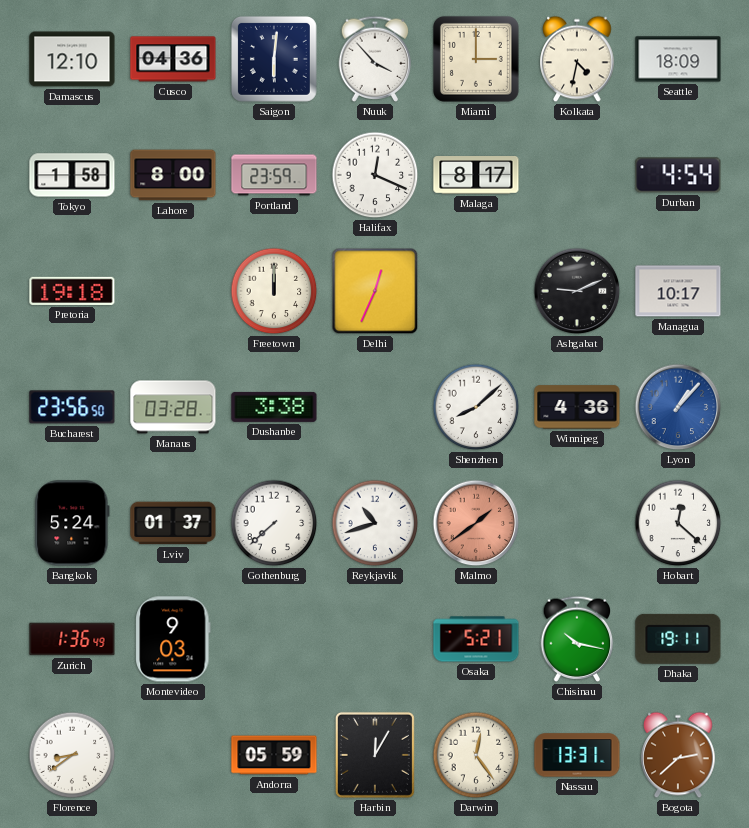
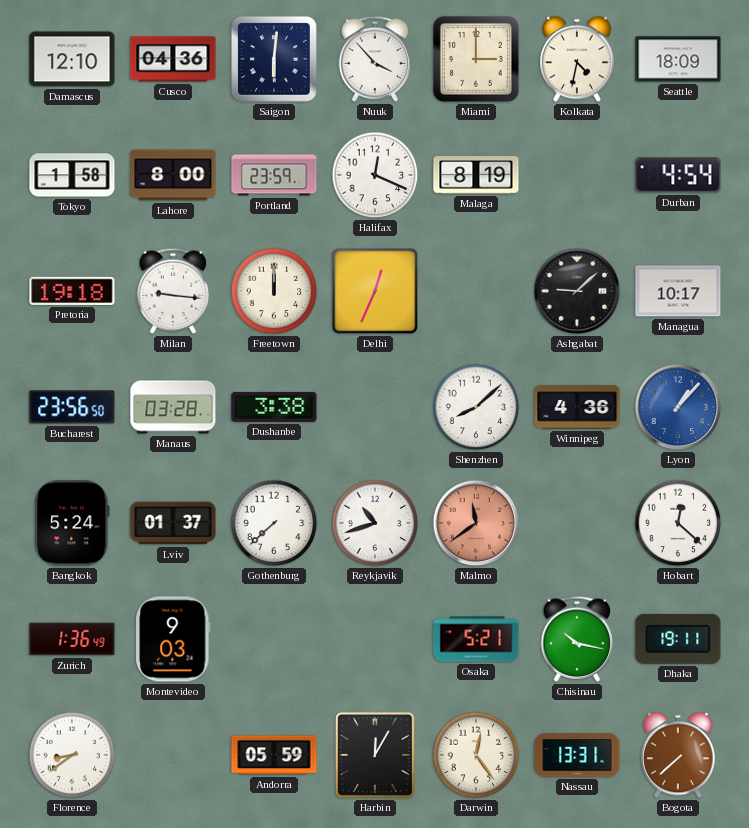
Malaga: 8:17 -> 8:19
Milan: none -> 9:16
Ashgabat: 9:11 -> 9:08
Malmo: 1:39 -> 11:39
Bogota: 2:38 -> 7:38
